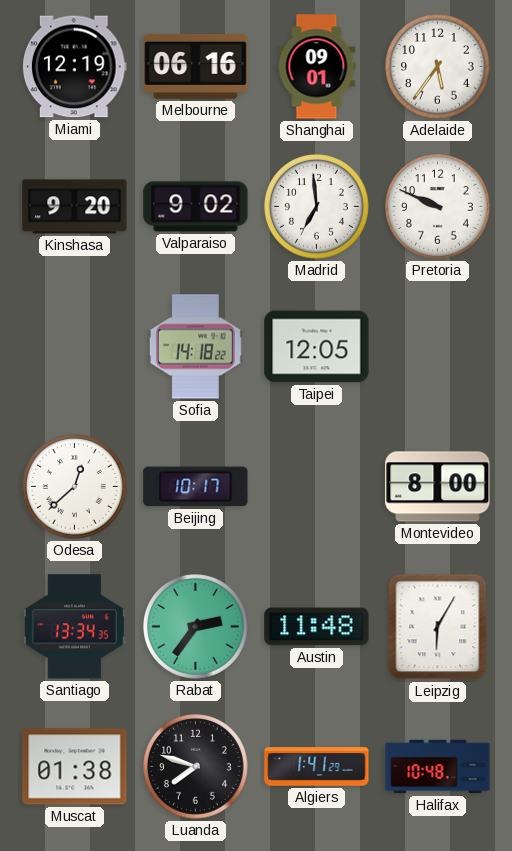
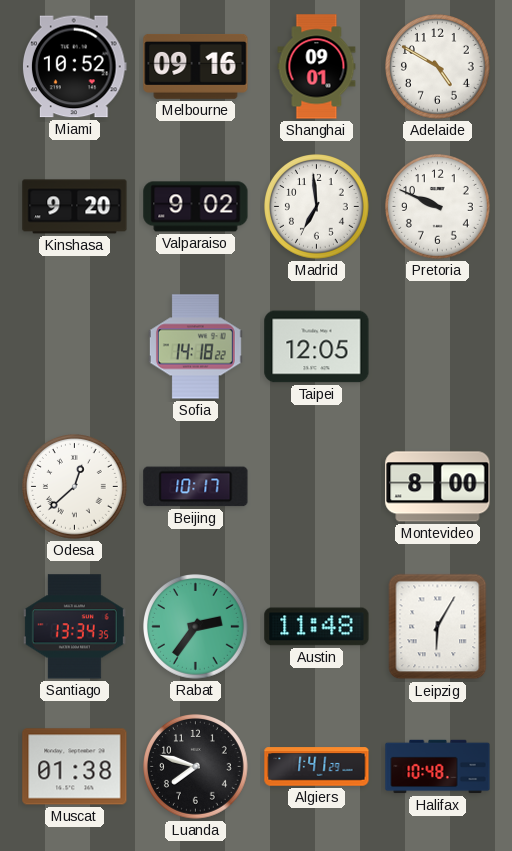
Miami: 12:19 -> 10:52
Melbourne: 06:16 -> 09:16
Adelaide: 5:36 -> 4:50
